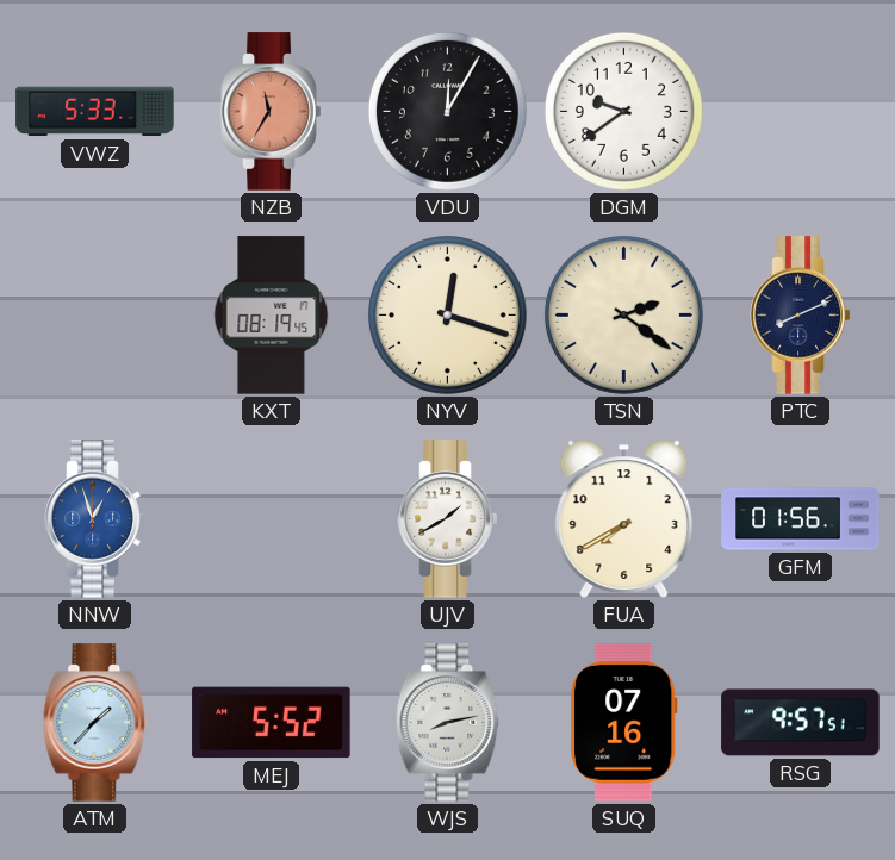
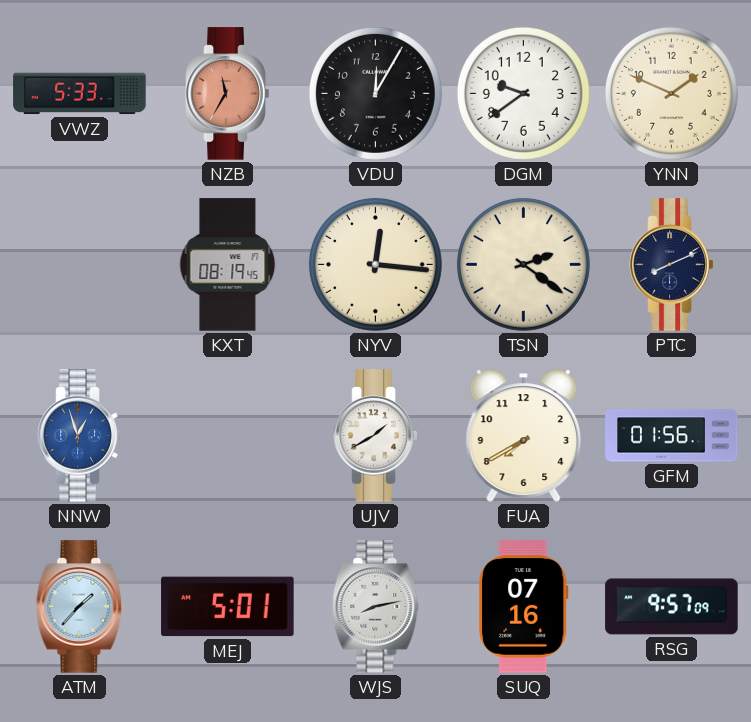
YNN: none -> 1:49
NYV: 12:18 -> 12:16
MEJ: 5:52 -> 5:01
RSG: 9:57:51 -> 9:57:09
